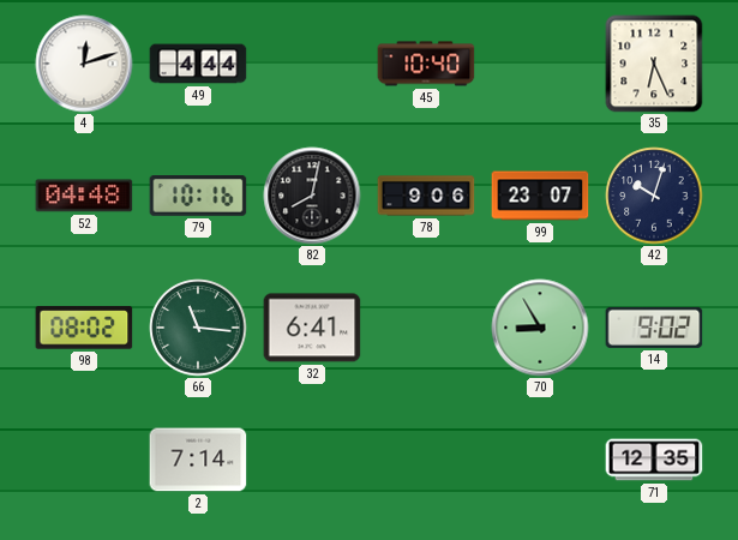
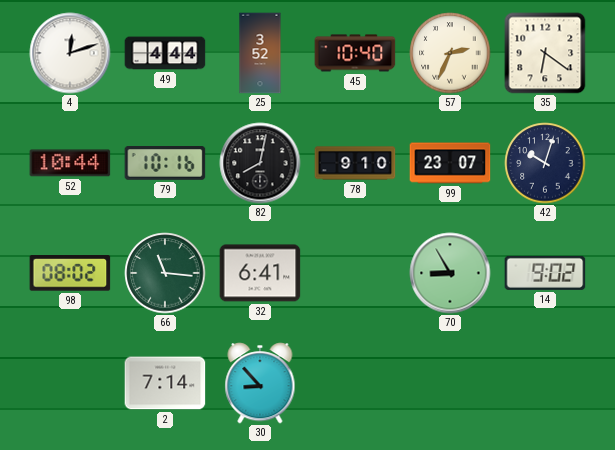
25: none -> 3:52
57: none -> 2:34
35: 6:26 -> 6:21
52: 04:48 -> 10:44
78: 9:06 -> 9:10
30: none -> 8:53
71: 12:35 -> none
